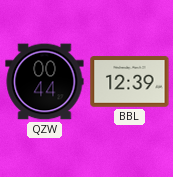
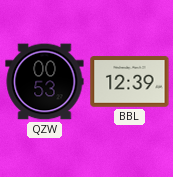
QZW: 00:44 -> 00:53
